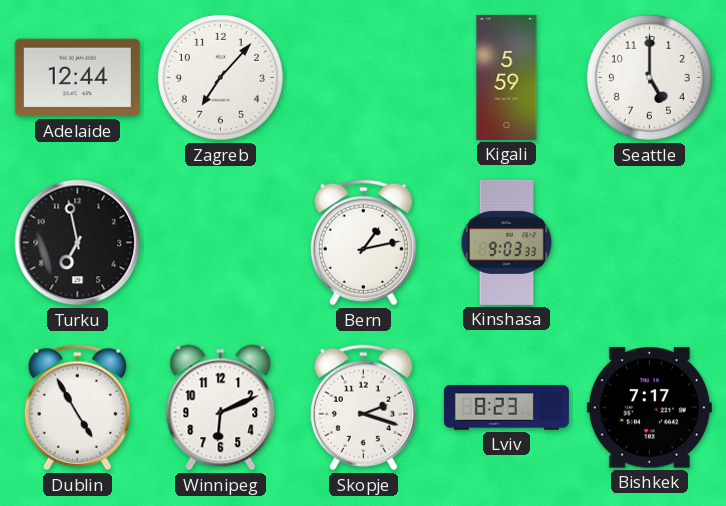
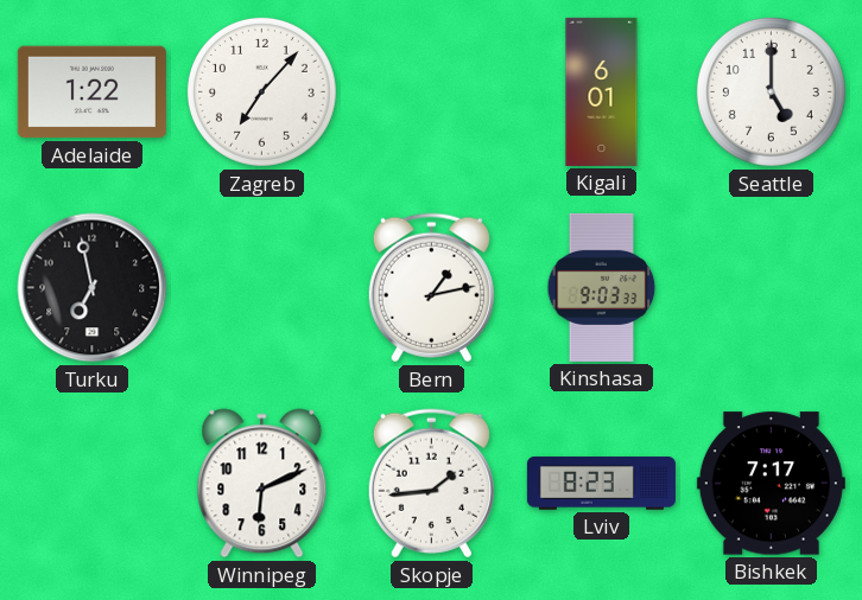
Adelaide: 12:44 -> 1:22
Kigali: 5:59 -> 6:01
Dublin: 4:55 -> none
Skopje: 2:18 -> 1:44
